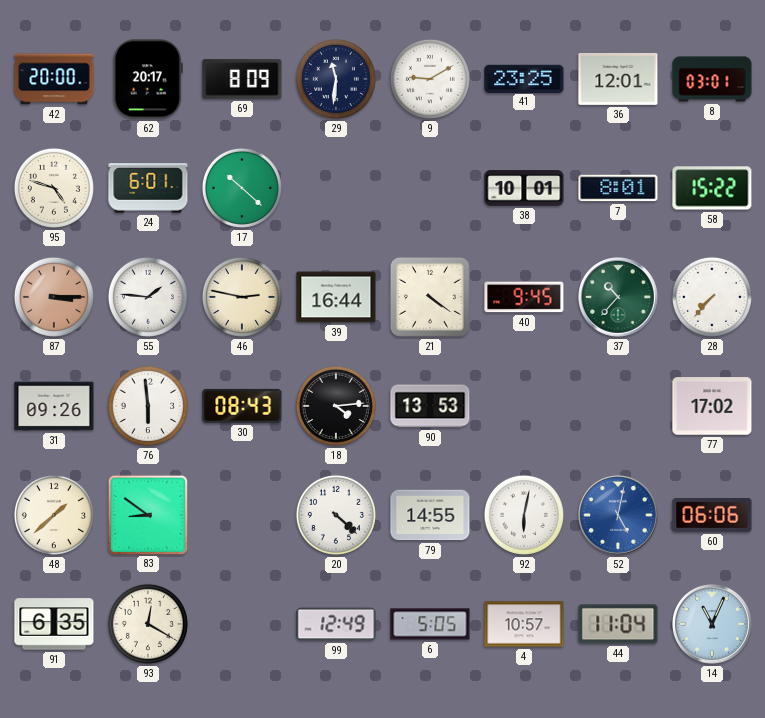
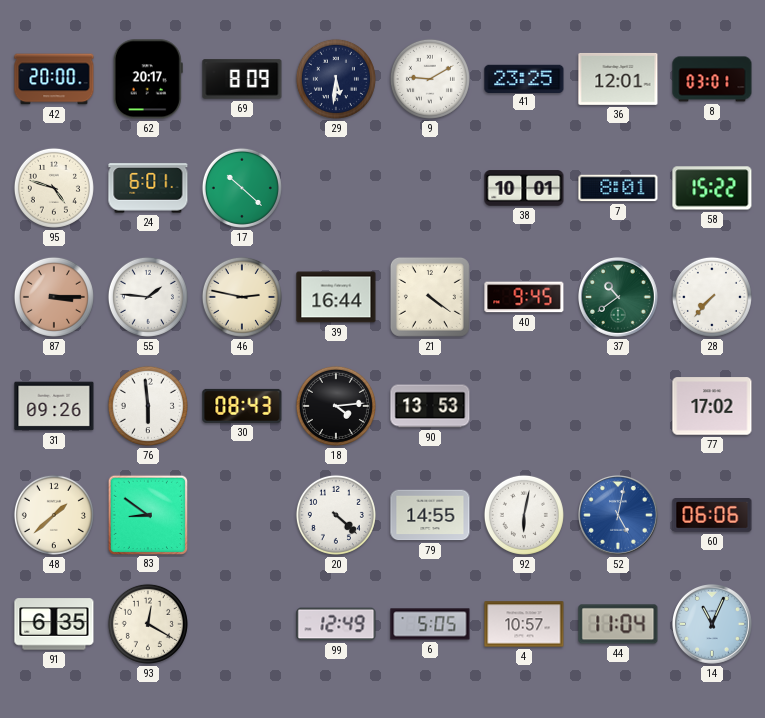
29: 11:31 -> 5:31
37: 10:37 -> 10:39
